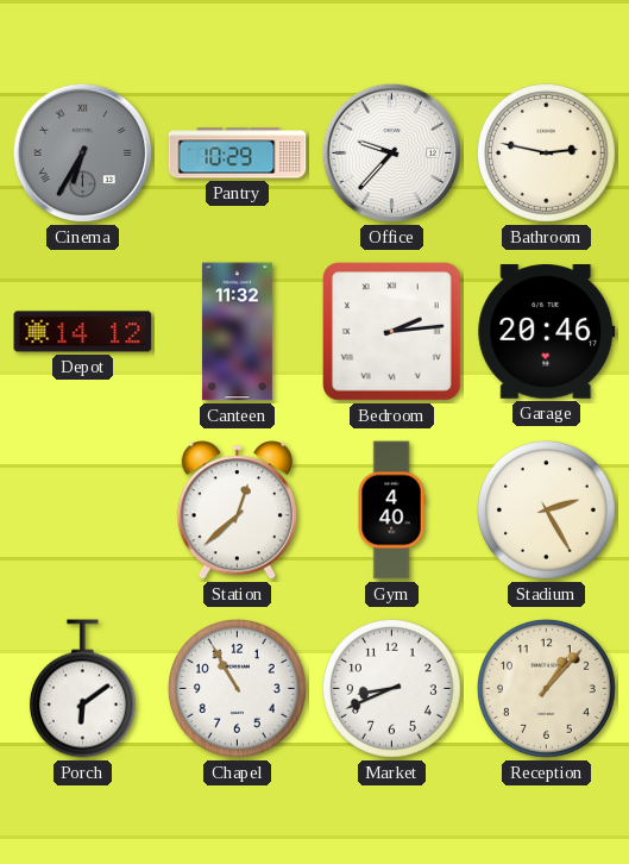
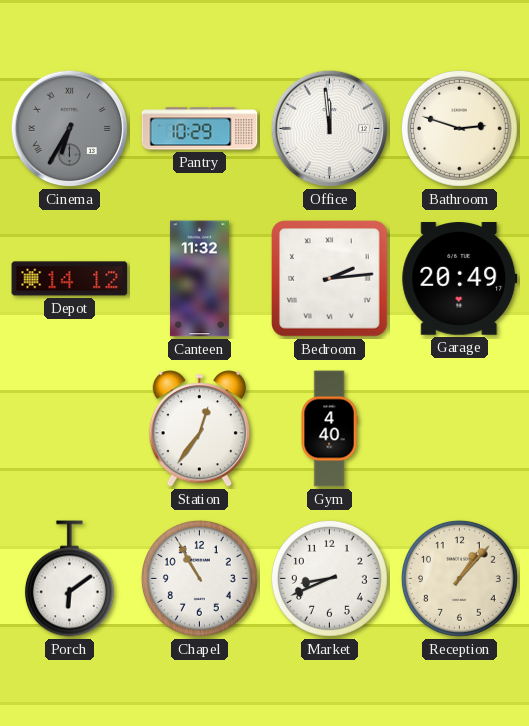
Office: 9:37 -> 11:59
Bathroom: 2:47 -> 2:48
Garage: 20:46 -> 20:49
Station: 12:38 -> 12:36
Stadium: 2:25 -> none
